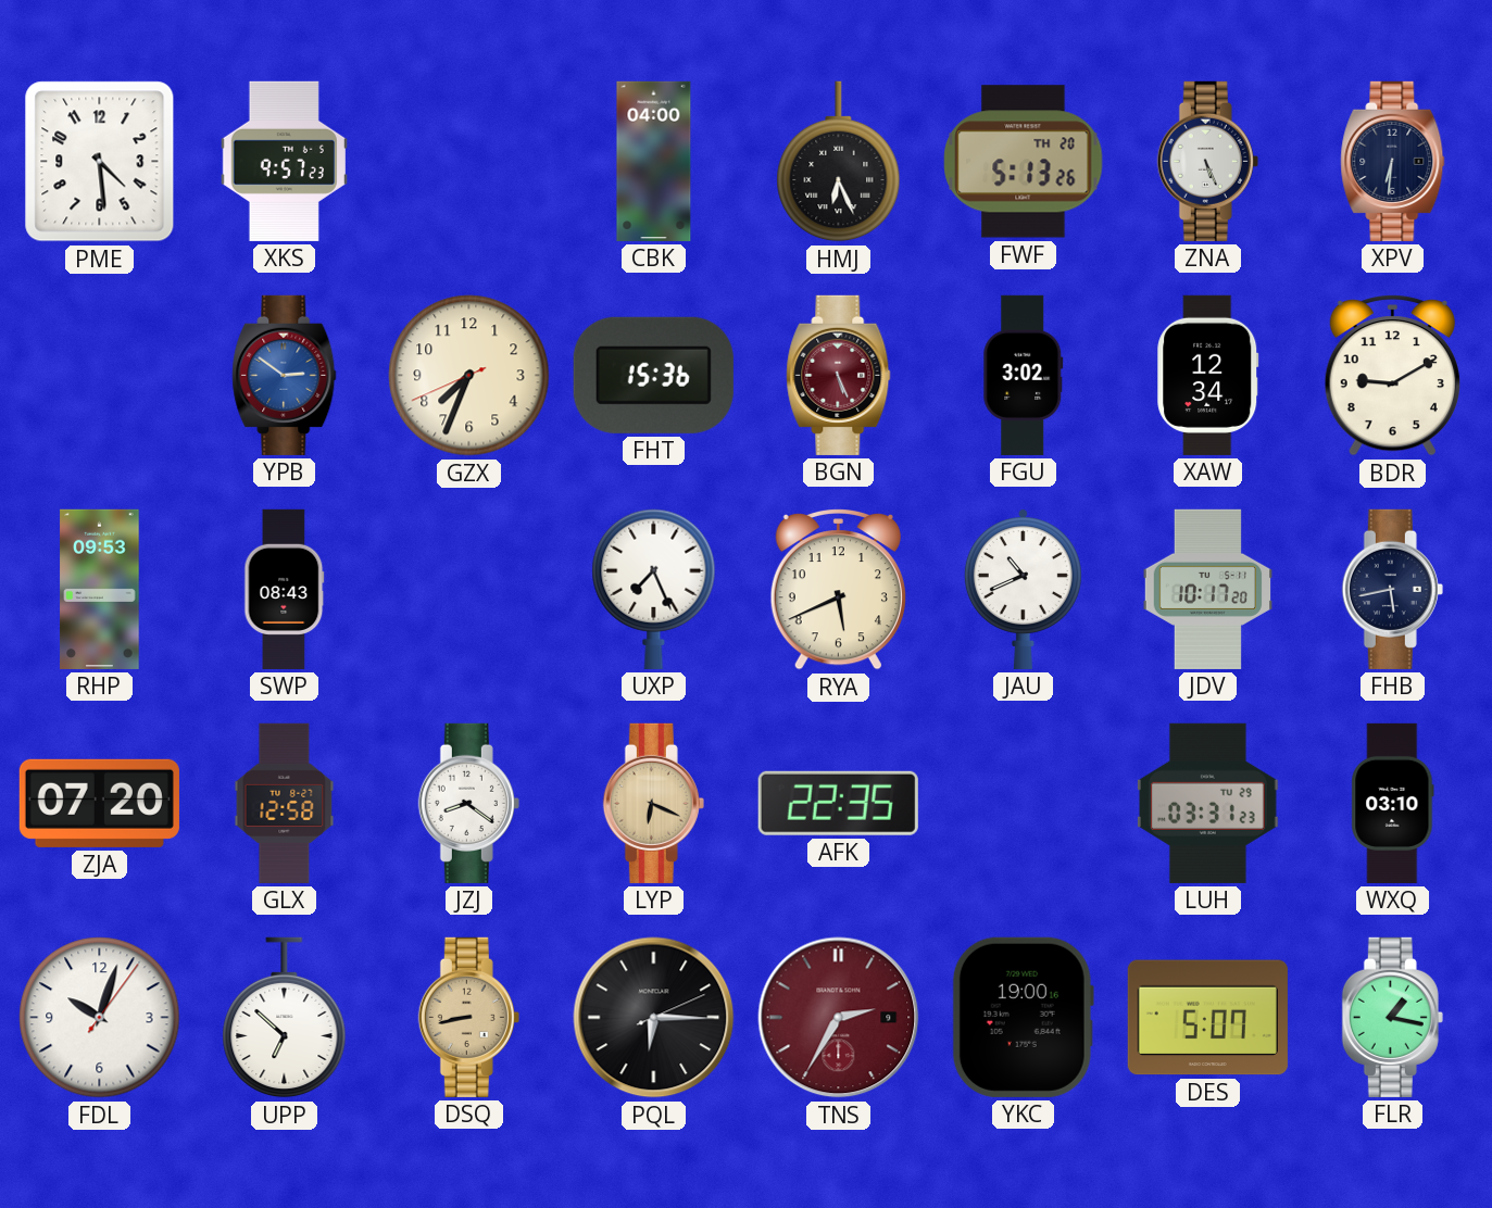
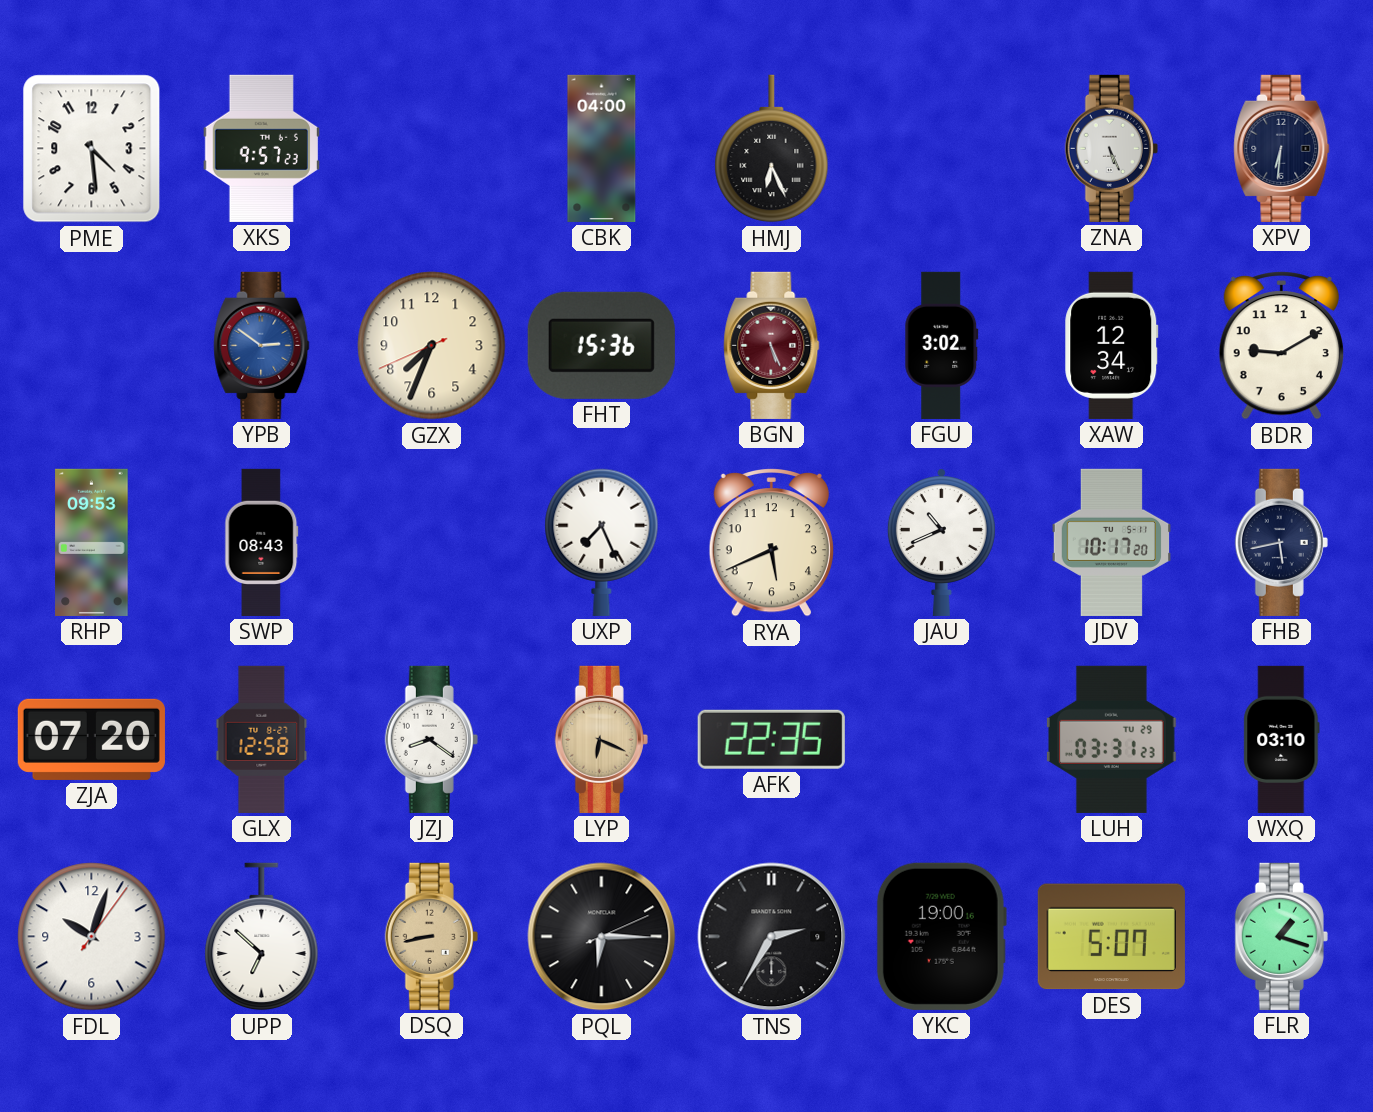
FWF: 5:13 -> none
TNS dial: burgundy -> black
FLR: 1:17 -> 1:18
